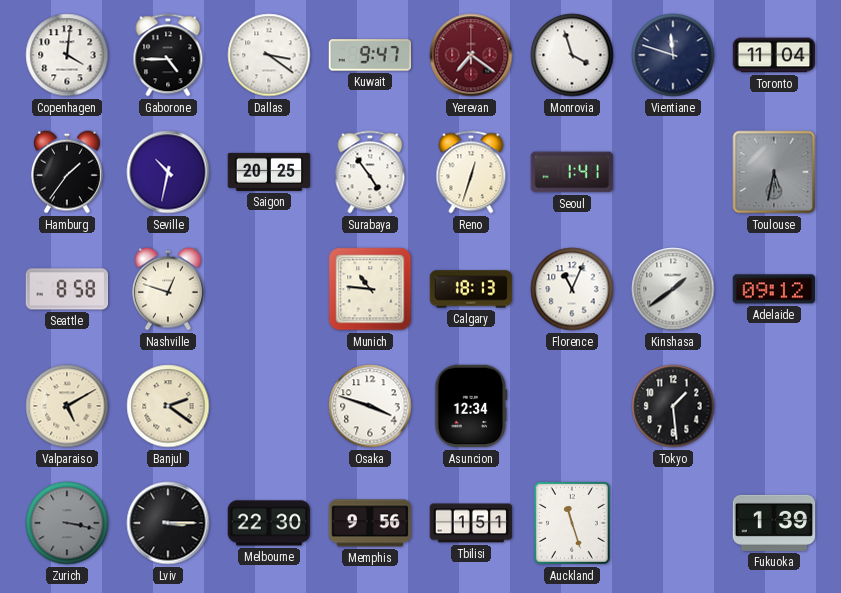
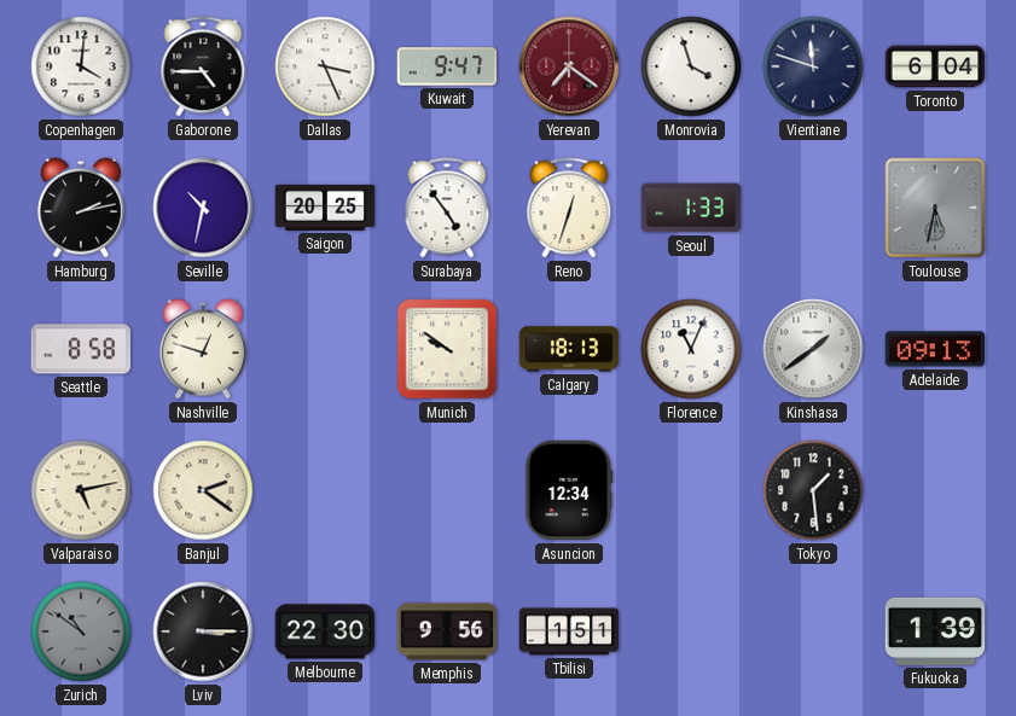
Dallas: 3:21 -> 3:26
Toronto: 11:04 -> 6:04
Hamburg: 1:36 -> 2:13
Seoul: 1:41 -> 1:33
Munich: 10:46 -> 9:51
Adelaide: 09:12 -> 09:13
Valparaiso: 5:10 -> 5:13
Osaka: 3:48 -> none
Zurich: 3:17 -> 10:51
Auckland: 11:27 -> none
